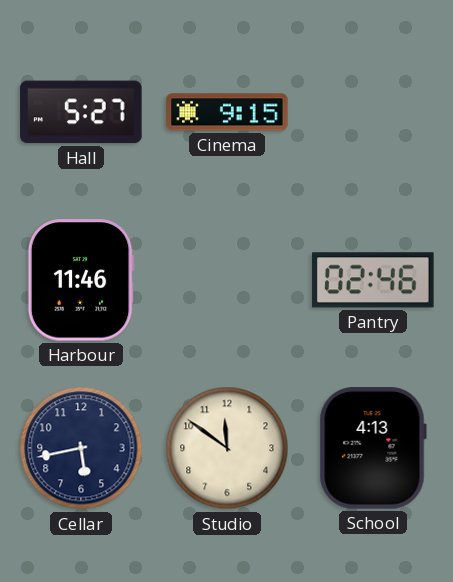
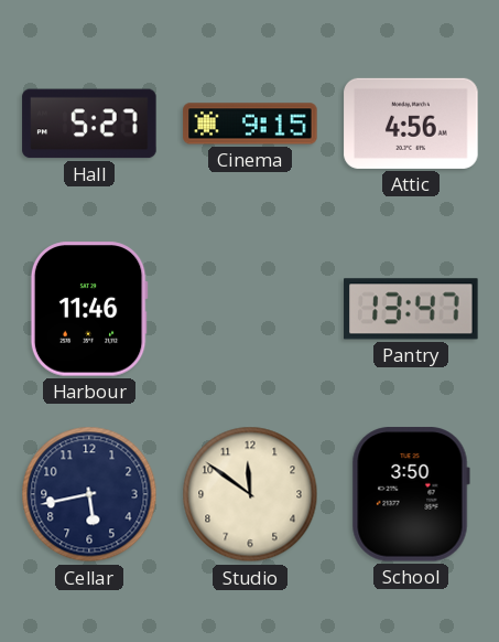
Attic: none -> 4:56
Pantry: 02:46 -> 13:47
School: 4:13 -> 3:50
